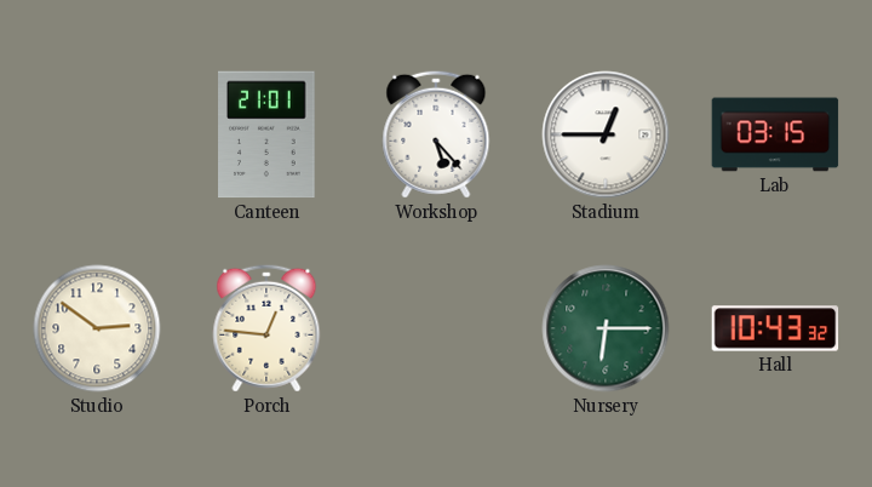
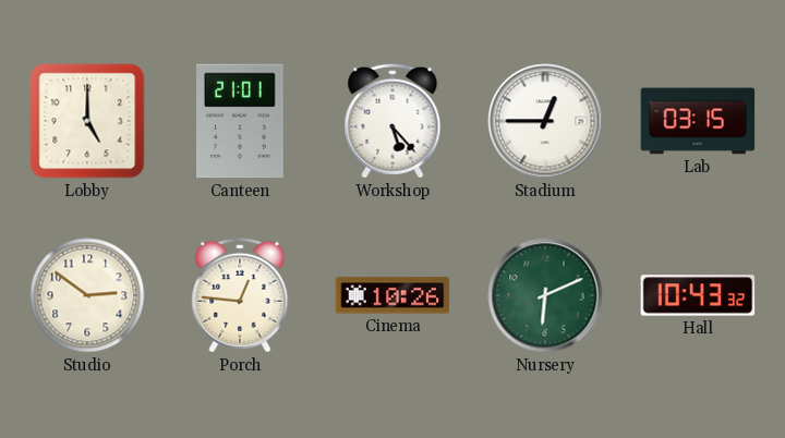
Lobby: none -> 5:00
Cinema: none -> 10:26
Nursery: 6:15 -> 6:11
